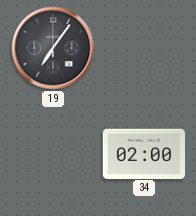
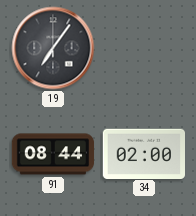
91: none -> 08:44
